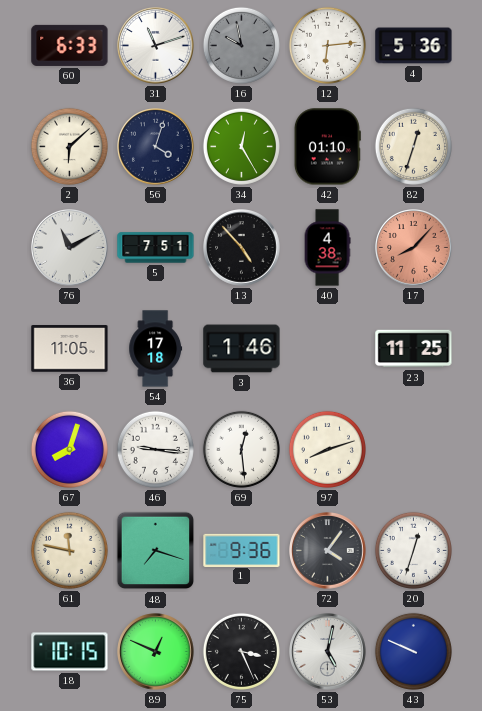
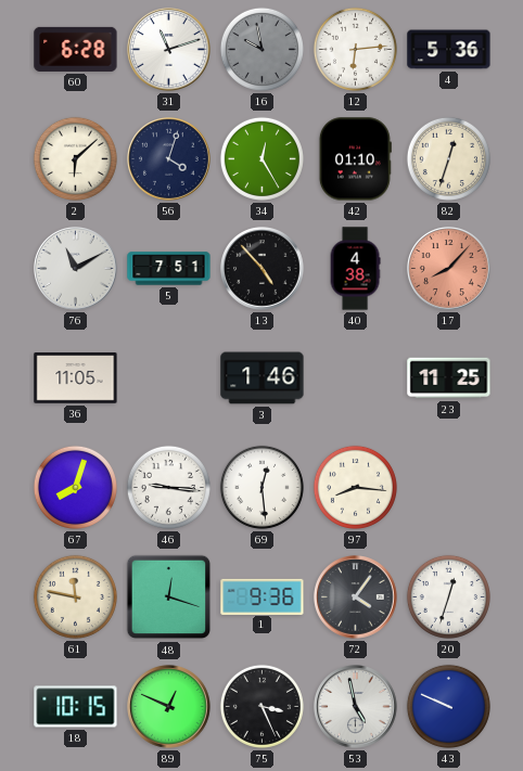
60: 6:33 -> 6:28
54: 17:18 -> none
97: 8:12 -> 8:16
48: 7:18 -> 12:18
53: 5:02 -> 4:58
